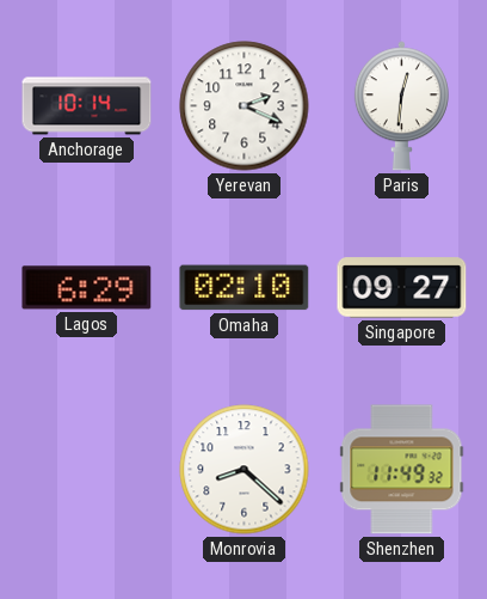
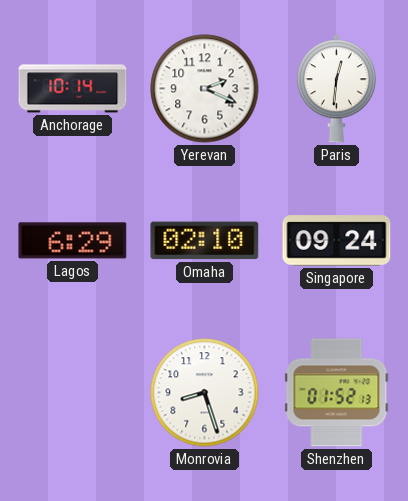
Singapore: 09:27 -> 09:24
Monrovia: 8:22 -> 8:27
Shenzhen: 11:49 -> 01:52
